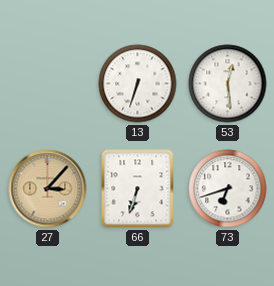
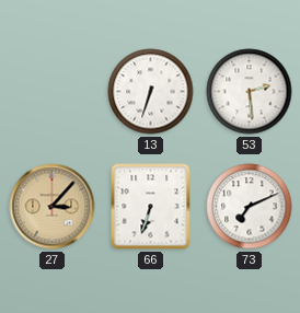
53: 12:29 -> 2:29
73: 6:42 -> 7:11
